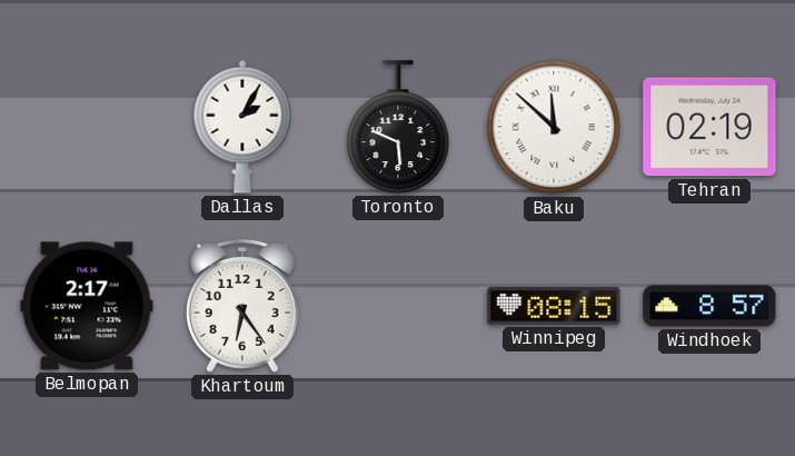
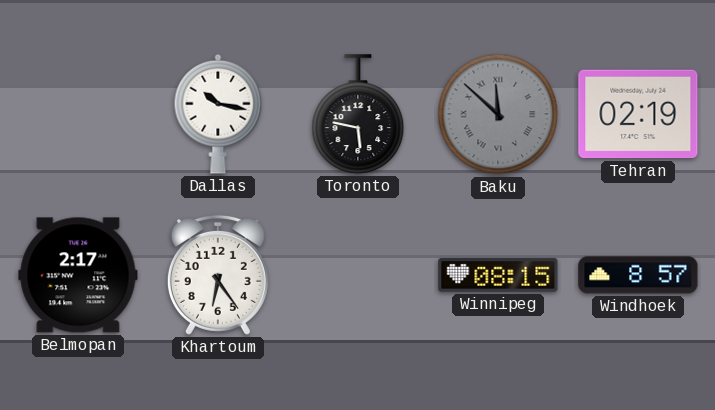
Dallas: 2:05 -> 10:17
Toronto: 5:49 -> 5:47
Baku dial: white -> grey
